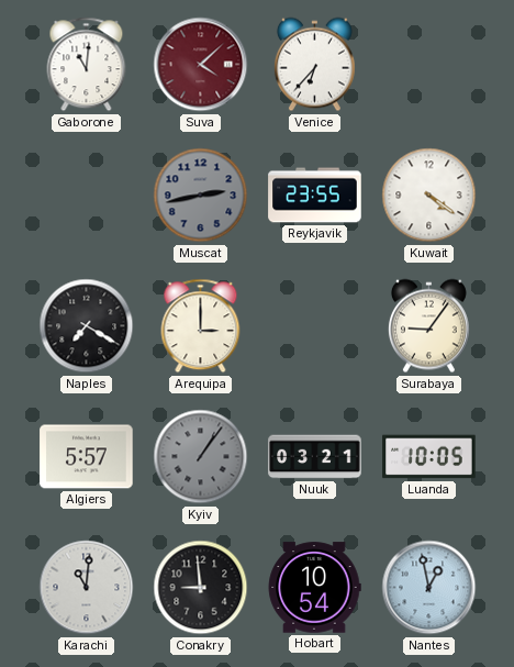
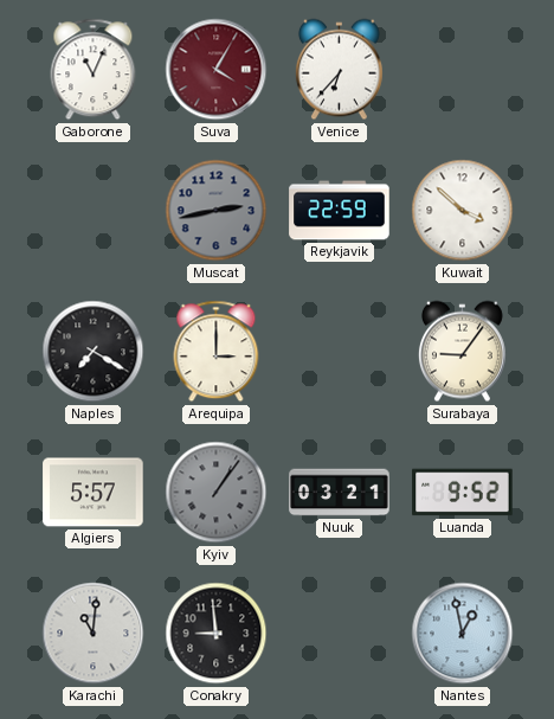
Gaborone: 11:01 -> 11:04
Suva: 4:08 -> 4:05
Reykjavik: 23:55 -> 22:59
Kuwait: 4:21 -> 3:52
Luanda: 10:05 -> 9:52
Hobart: 10:54 -> none
